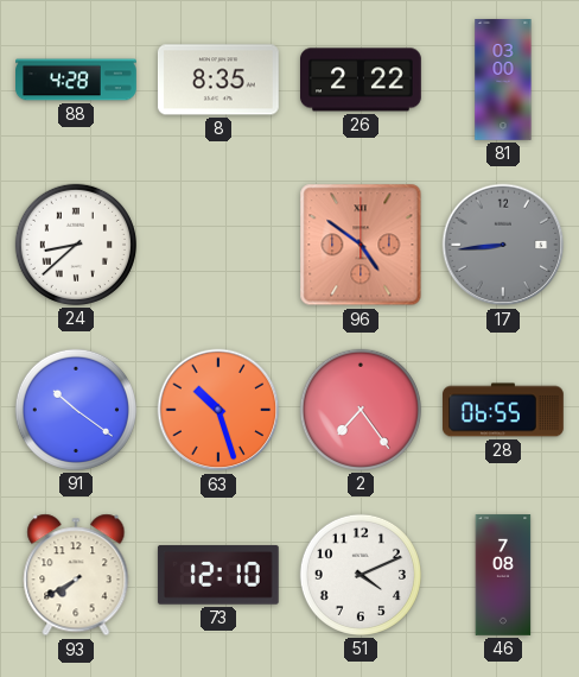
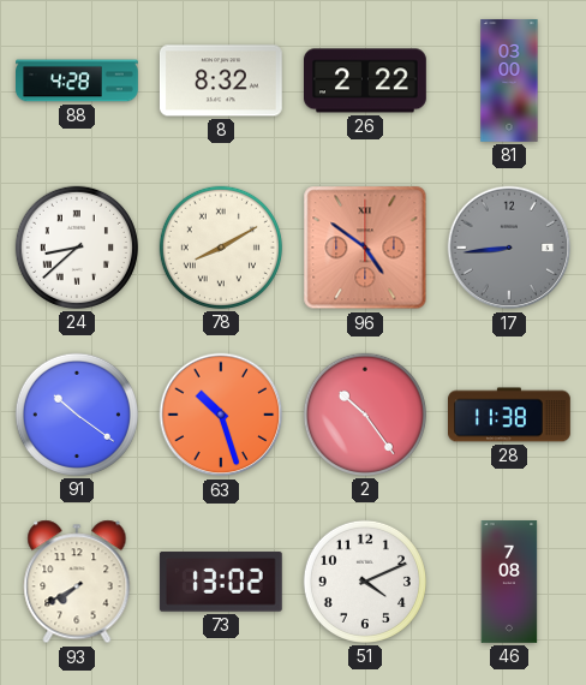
8: 8:35 -> 8:32
78: none -> 8:10
2: 7:24 -> 10:24
28: 06:55 -> 11:38
73: 12:10 -> 13:02
